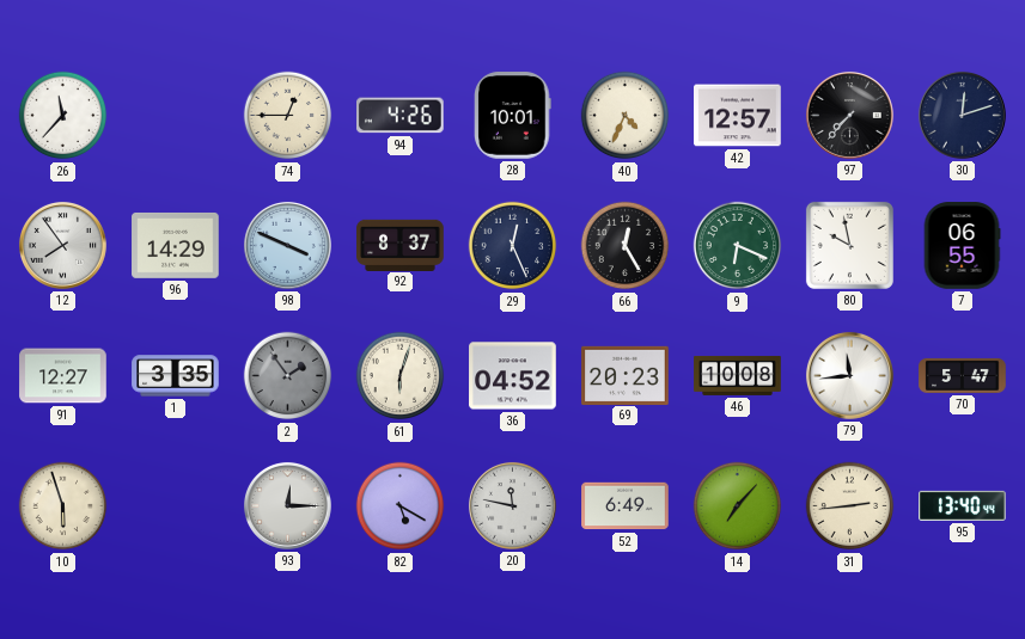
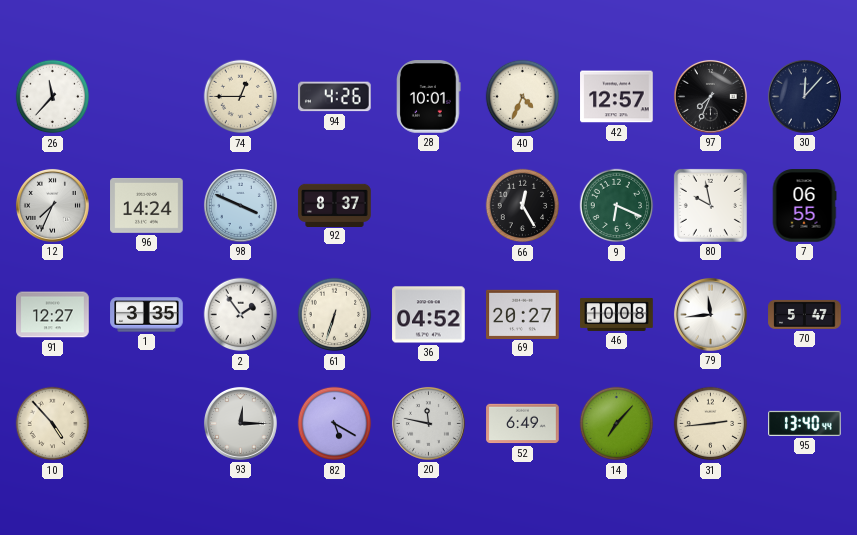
97: 7:37 -> 7:34
30: 12:12 -> 12:07
12: 7:54 -> 7:34
96: 14:29 -> 14:24
29: 12:26 -> none
2 dial: grey -> white
61: 6:03 -> 6:33
69: 20:23 -> 20:27
10: 5:57 -> 4:53
